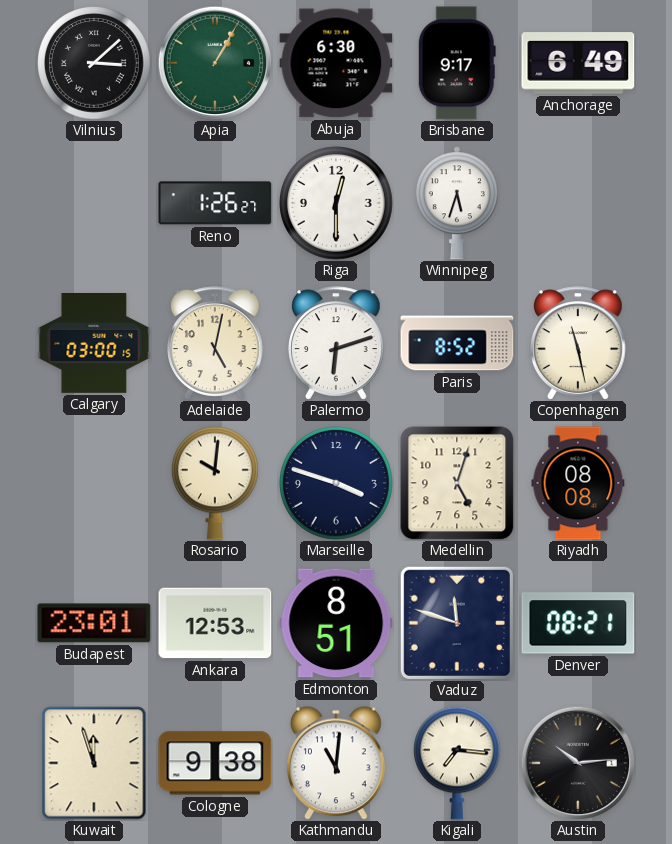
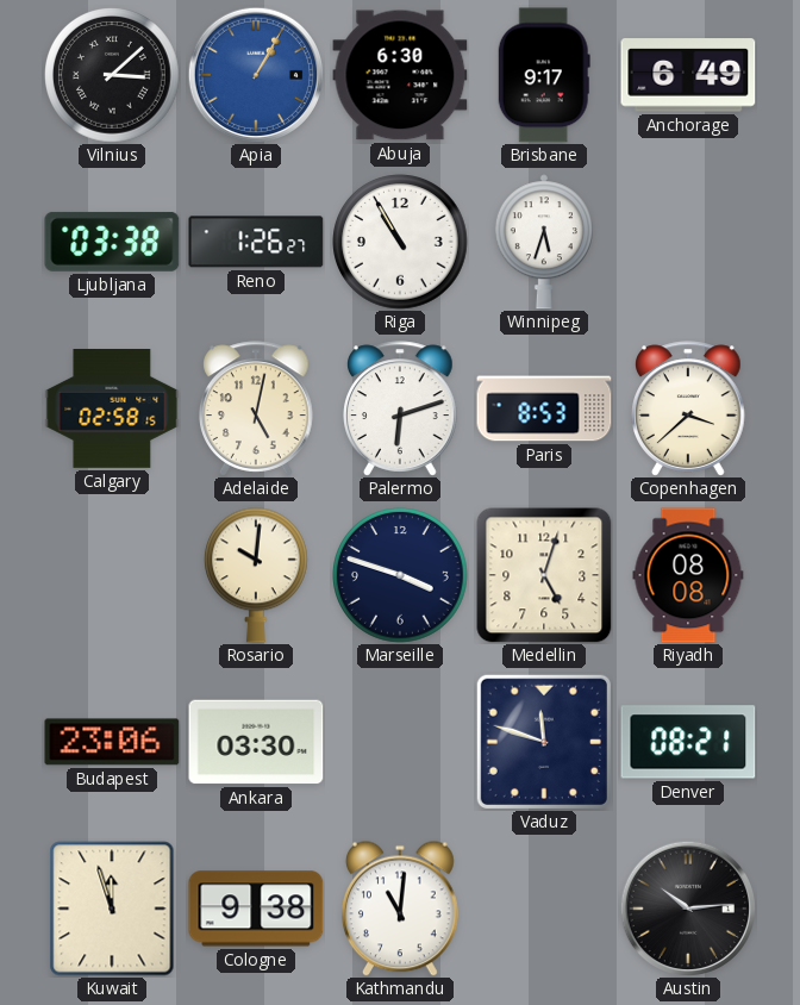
Apia dial: green -> blue
Ljubljana: none -> 03:38
Riga: 12:30 -> 10:55
Calgary: 03:00 -> 02:58
Paris: 8:52 -> 8:53
Copenhagen: 11:28 -> 3:38
Budapest: 23:01 -> 23:06
Ankara: 12:53 -> 03:30
Edmonton: 8:51 -> none
Kigali: 7:16 -> none
